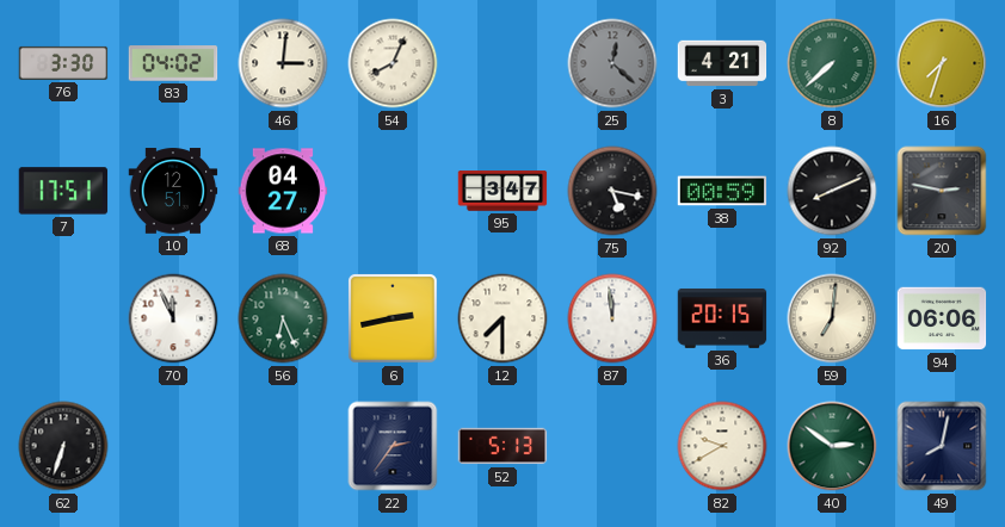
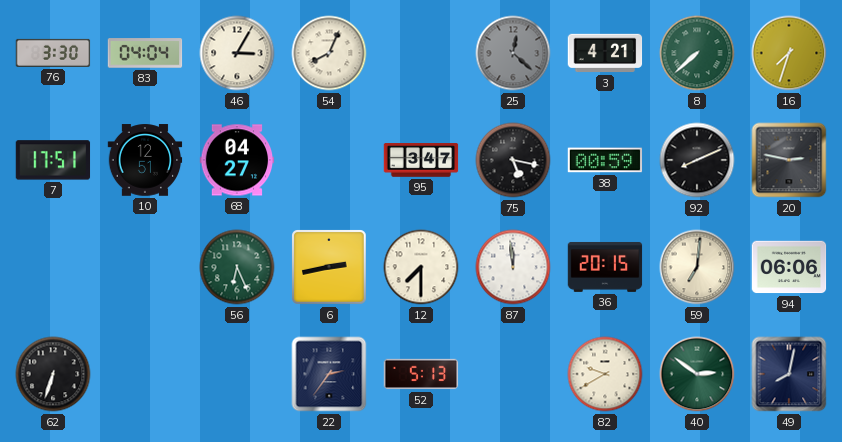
83: 04:02 -> 04:04
46: 3:01 -> 3:05
70: 11:56 -> none
